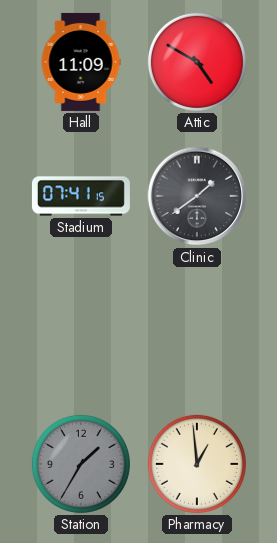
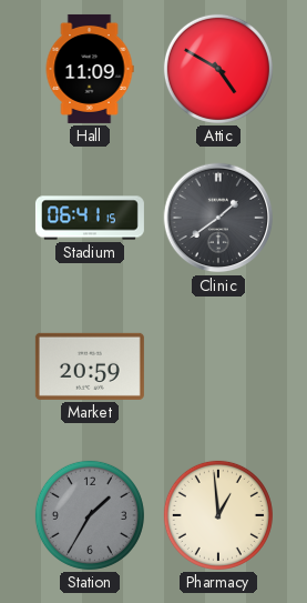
Stadium: 07:41 -> 06:41
Market: none -> 20:59
